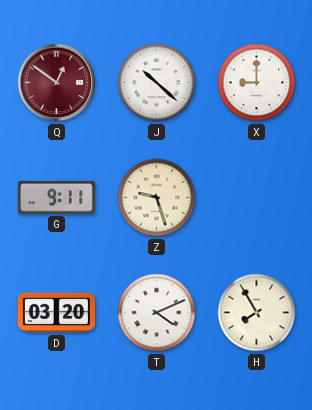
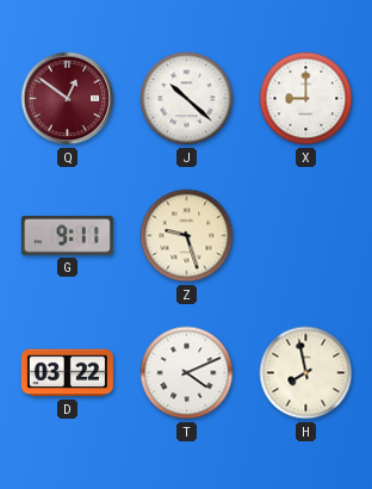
D: 03:20 -> 03:22
H: 7:55 -> 7:58
